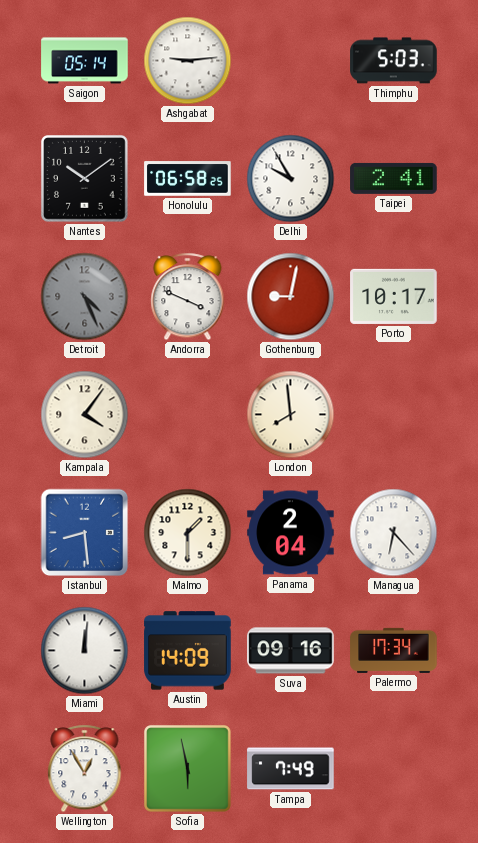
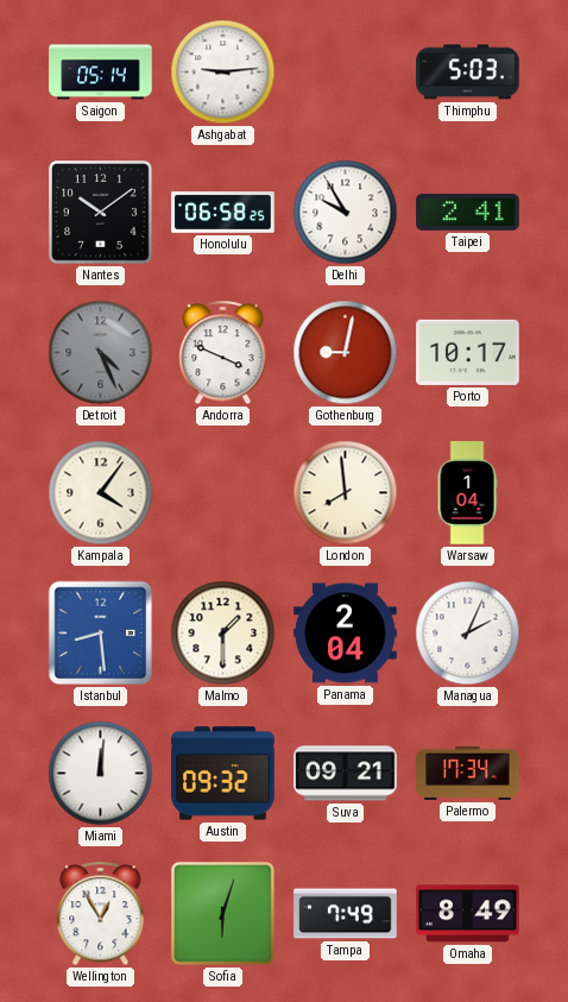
Warsaw: none -> 1:04
Managua: 6:23 -> 2:04
Austin: 14:09 -> 09:32
Suva: 09:16 -> 09:21
Sofia: 5:58 -> 6:03
Omaha: none -> 8:49
